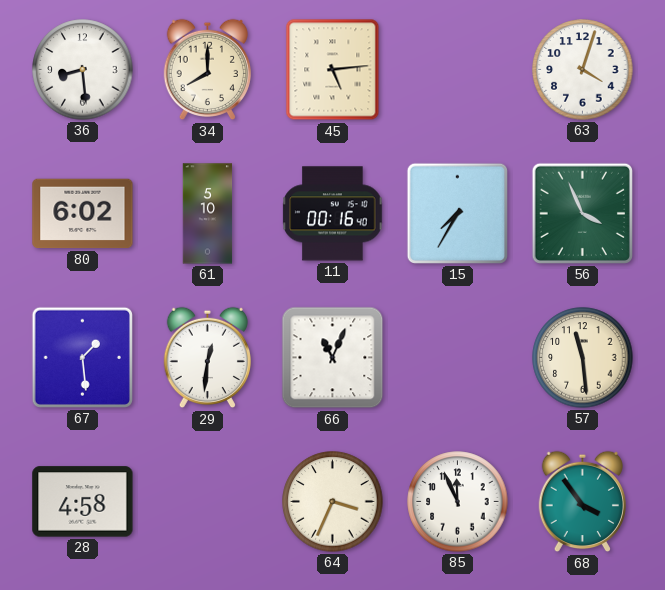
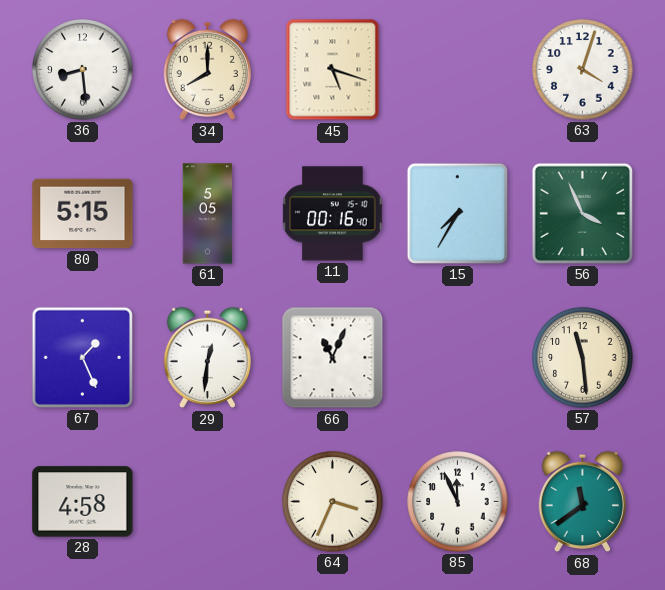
45: 5:14 -> 5:18
80: 6:02 -> 5:15
61: 5:10 -> 5:05
67: 1:29 -> 1:26
68: 3:54 -> 11:39
